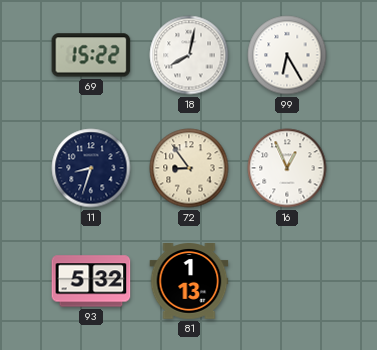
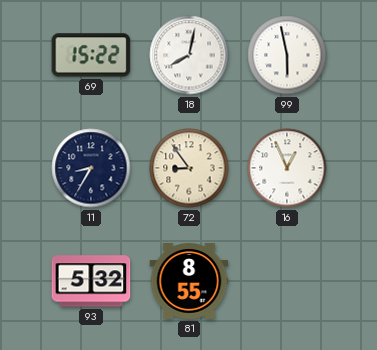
99: 6:25 -> 5:58
11: 8:33 -> 8:35
81: 1:13 -> 8:55
